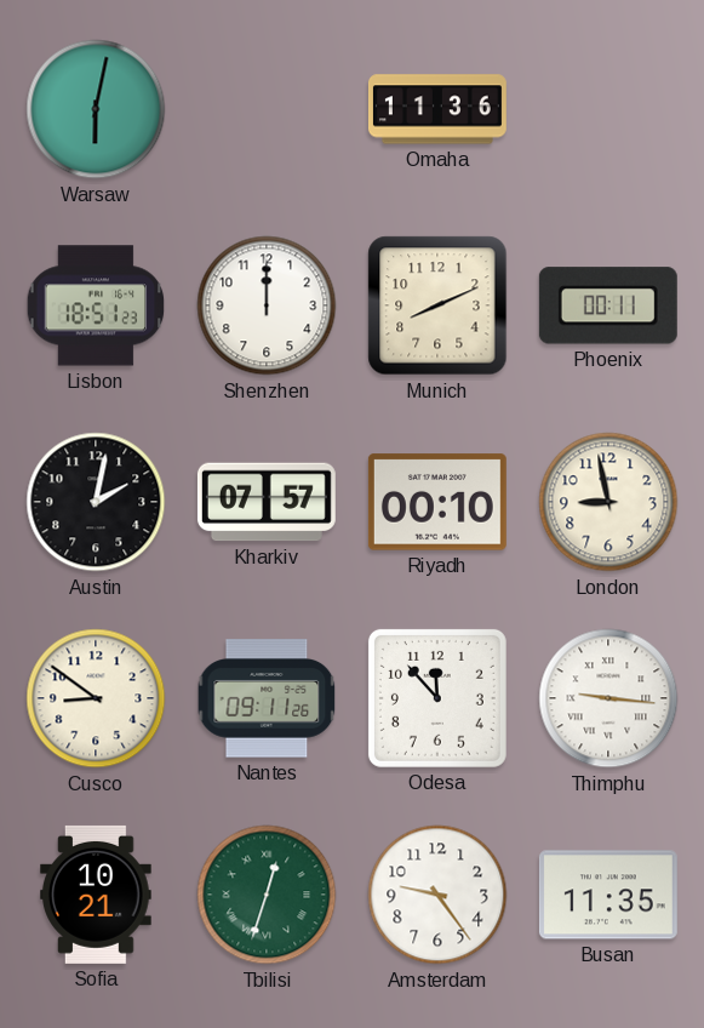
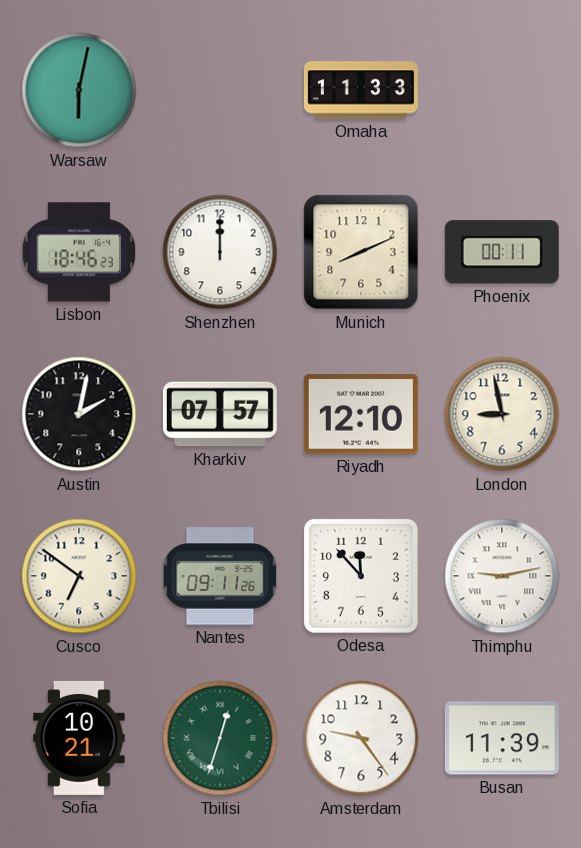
Omaha: 11:36 -> 11:33
Lisbon: 18:51 -> 18:46
Riyadh: 00:10 -> 12:10
Cusco: 8:51 -> 6:51
Thimphu: 9:16 -> 9:13
Busan: 11:35 -> 11:39
